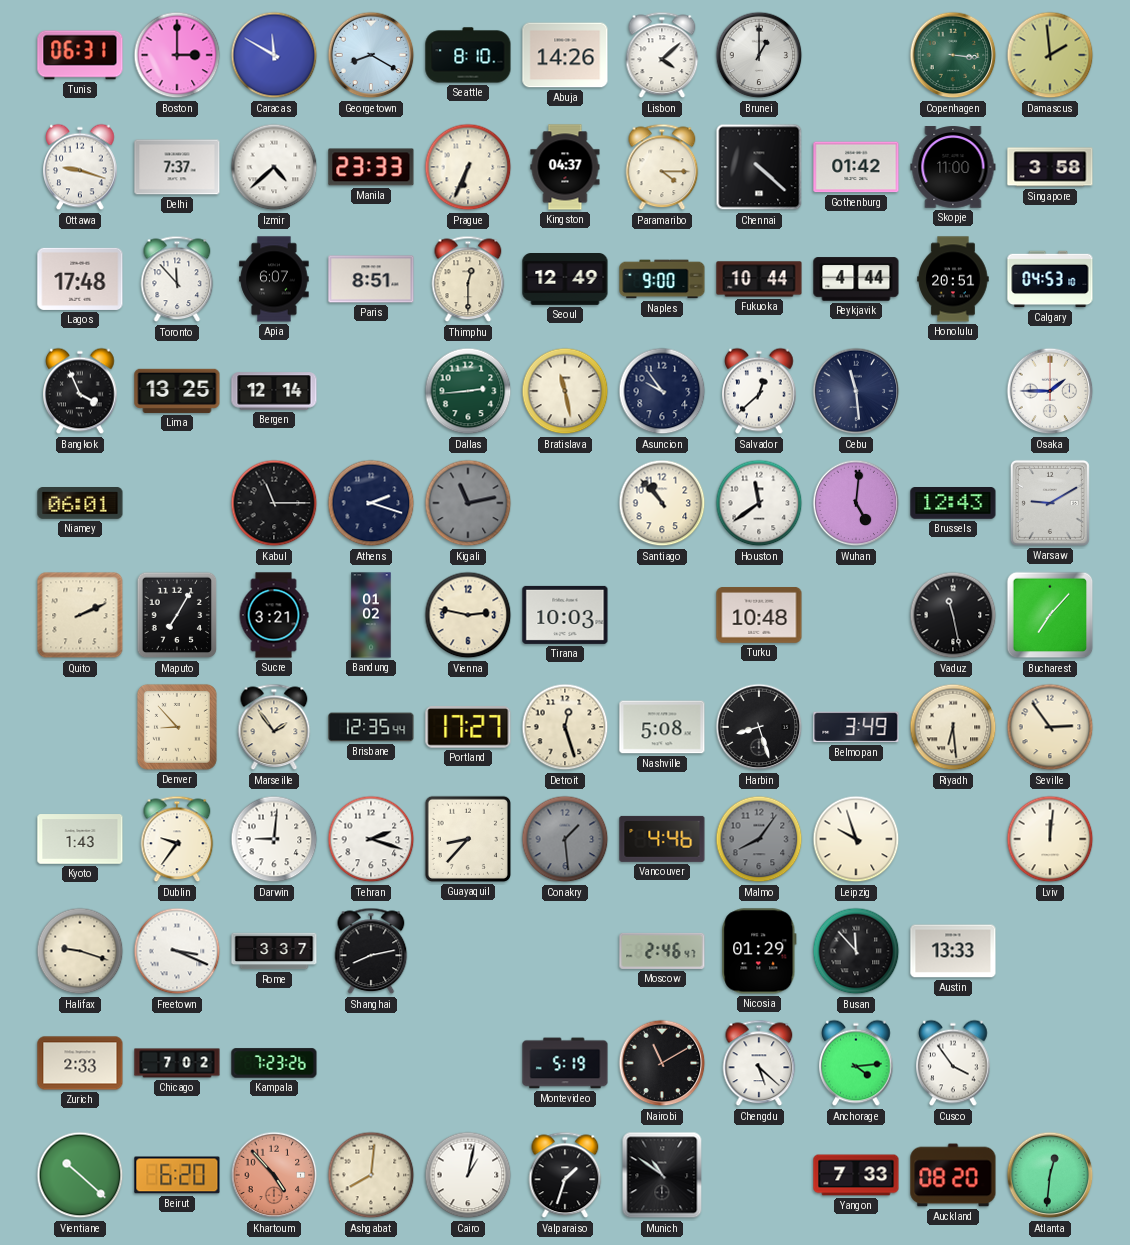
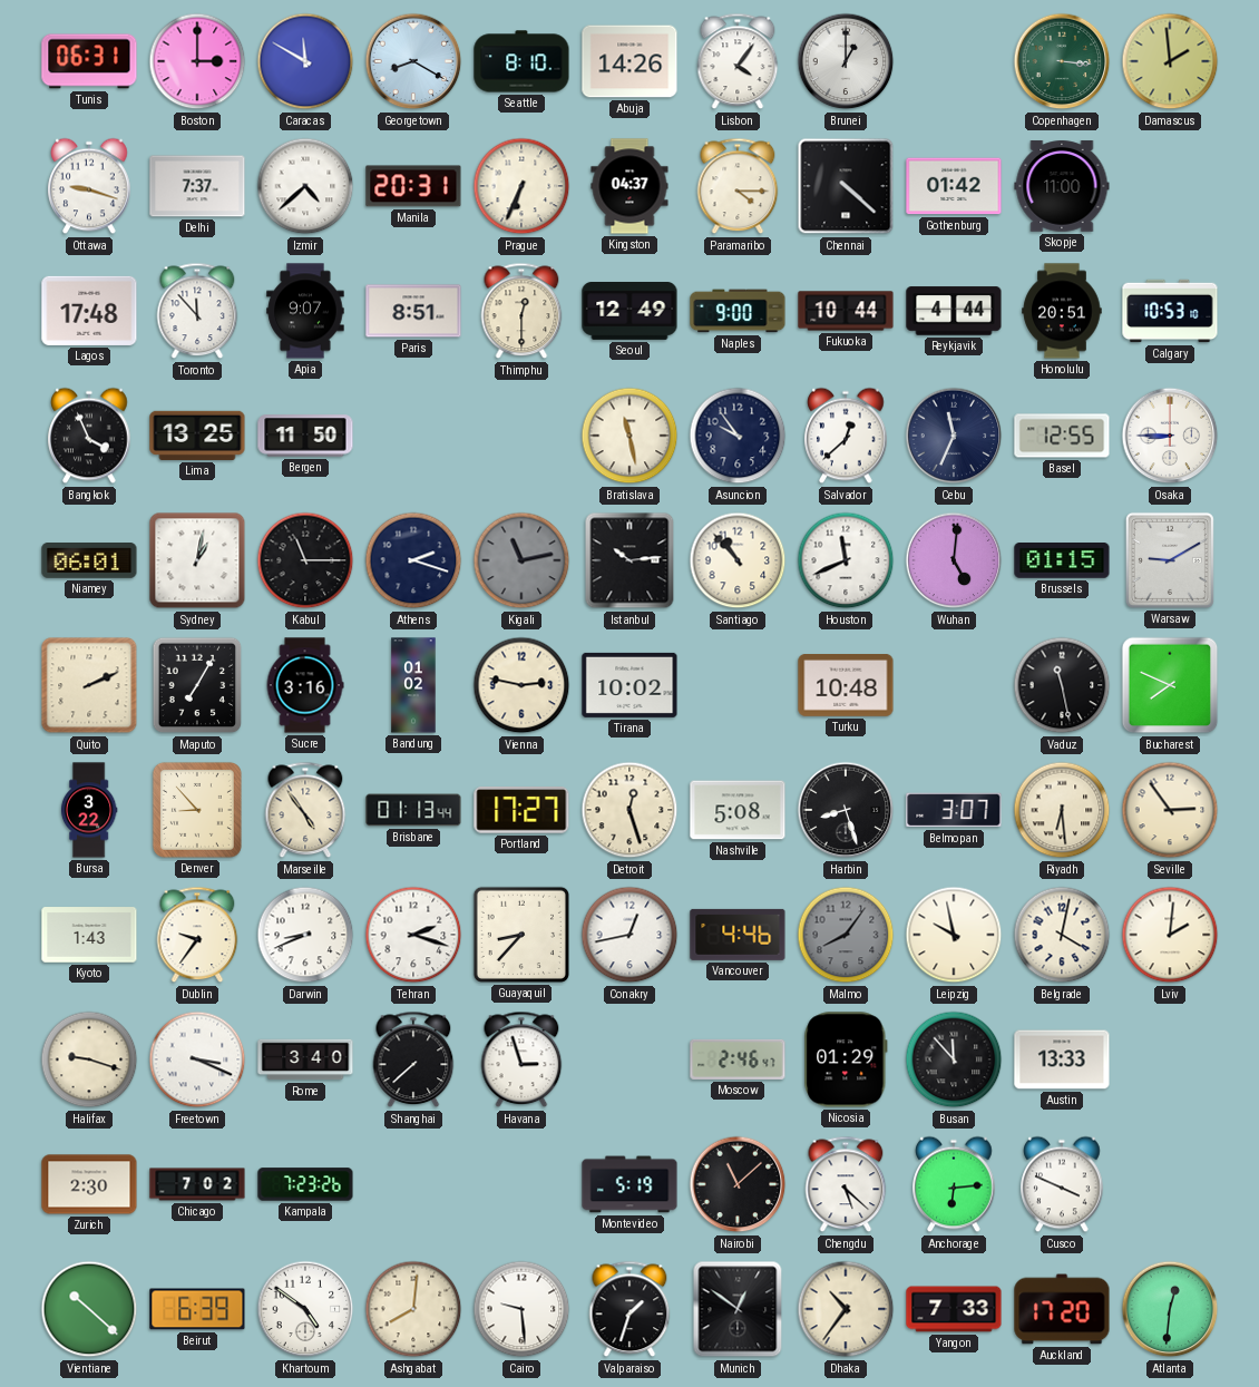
Lisbon: 4:08 -> 4:06
Manila: 23:33 -> 20:31
Singapore: 3:58 -> none
Apia: 6:07 -> 9:07
Calgary: 04:53 -> 10:53
Bergen: 12:14 -> 11:50
Dallas: 2:44 -> none
Cebu: 11:29 -> 11:34
Basel: none -> 12:55
Osaka: 1:45 -> 8:45
Sydney: none -> 1:02
Istanbul: none -> 10:14
Houston: 11:39 -> 11:41
Brussels: 12:43 -> 01:15
Sucre: 3:21 -> 3:16
Tirana: 10:03 -> 10:02
Bucharest: 7:07 -> 7:49
Bursa: none -> 3:22
Marseille: 1:54 -> 4:54
Brisbane: 12:35 -> 01:13
Belmopan: 3:49 -> 3:07
Darwin: 9:01 -> 8:41
Conakry: 1:29 -> 12:43
Conakry dial: grey -> white
Leipzig: 9:57 -> 9:58
Belgrade: none -> 4:02
Lviv: 12:01 -> 2:01
Rome: 3:37 -> 3:40
Shanghai: 8:13 -> 7:38
Havana: none -> 2:57
Zurich: 2:33 -> 2:30
Nairobi: 11:10 -> 11:08
Anchorage: 4:14 -> 6:14
Cusco: 3:54 -> 3:49
Beirut: 6:20 -> 6:39
Khartoum: 4:53 -> 4:51
Khartoum dial: salmon -> white
Cairo: 1:02 -> 9:29
Munich: 10:51 -> 12:51
Dhaka: none -> 10:36
Auckland: 08:20 -> 17:20
